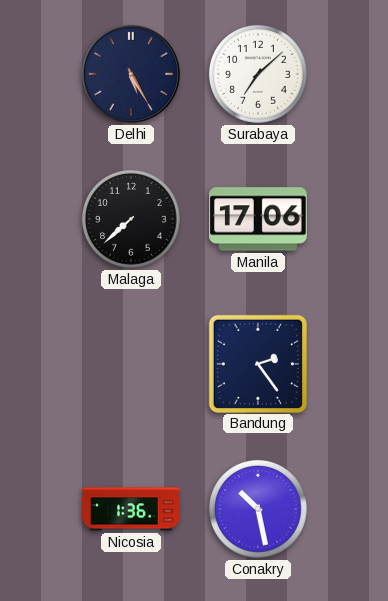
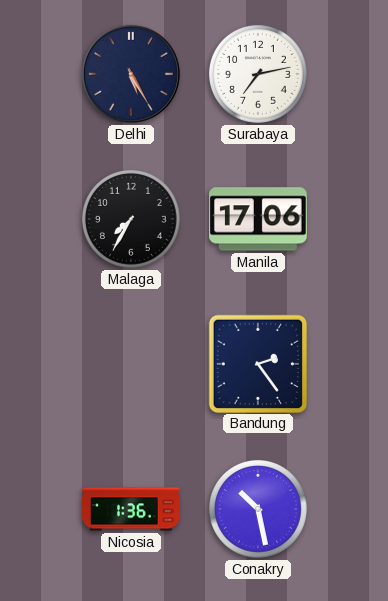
Surabaya: 7:08 -> 7:13
Malaga: 7:38 -> 7:35
